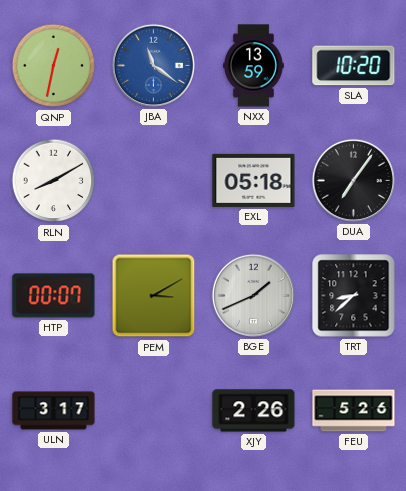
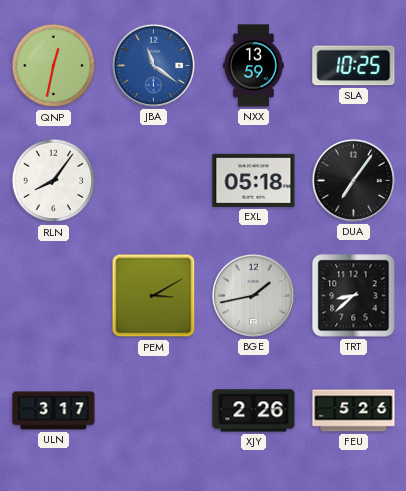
SLA: 10:20 -> 10:25
RLN: 8:10 -> 8:06
HTP: 00:07 -> none
BGE: 1:41 -> 1:43
